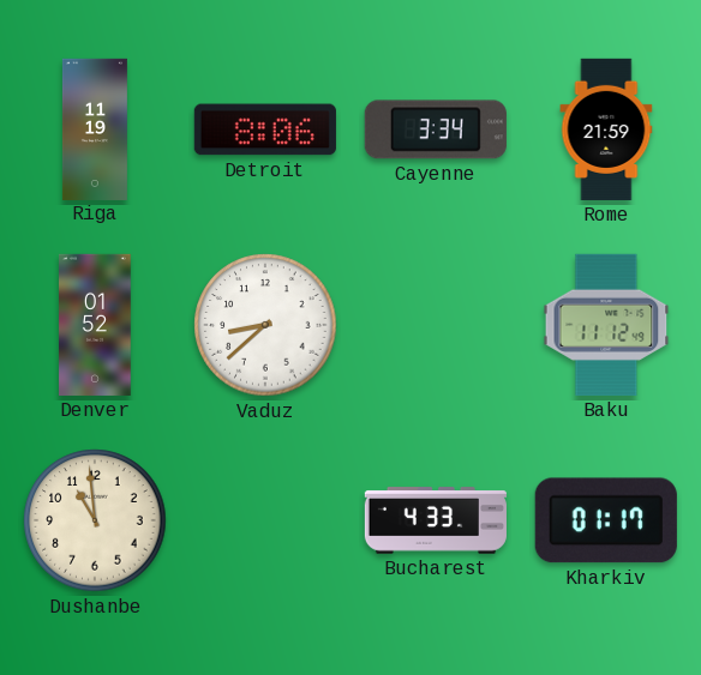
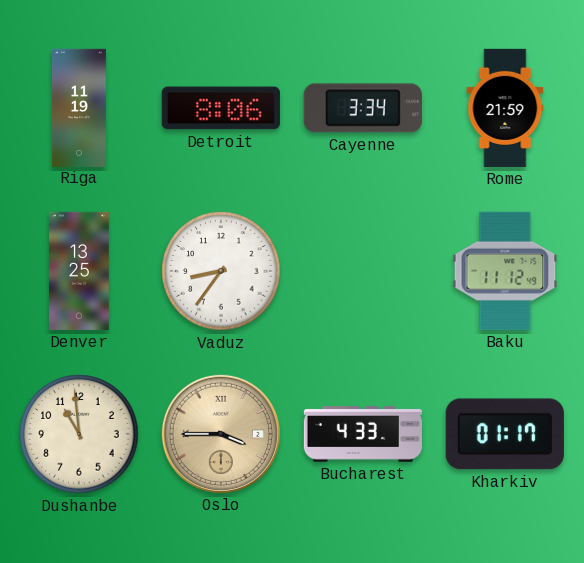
Denver: 01:52 -> 13:25
Vaduz: 8:38 -> 8:36
Oslo: none -> 3:45
